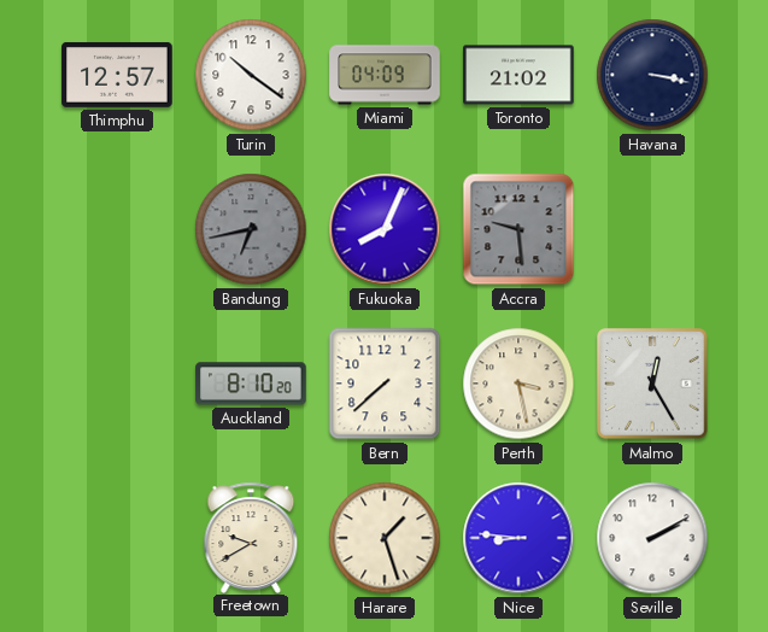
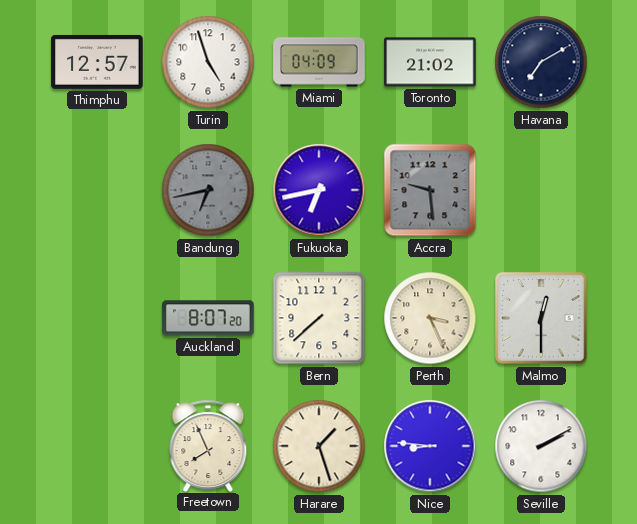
Turin: 10:21 -> 4:57
Havana: 3:17 -> 7:10
Fukuoka: 8:04 -> 6:43
Auckland: 8:10 -> 8:07
Perth: 3:28 -> 3:26
Malmo: 12:25 -> 12:30
Freetown: 9:40 -> 7:56
